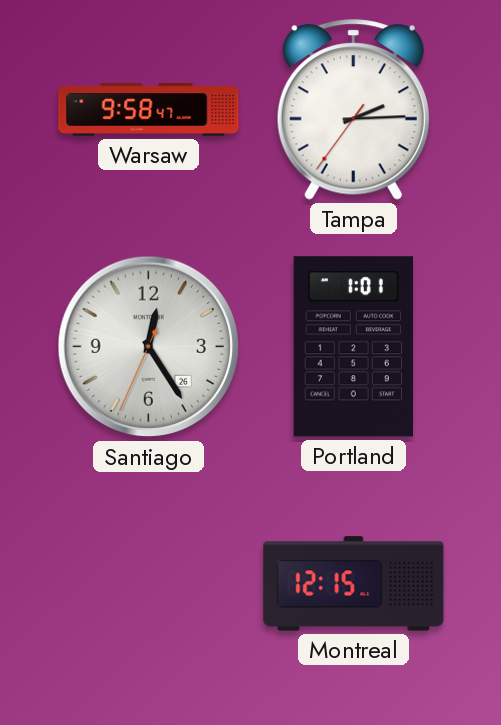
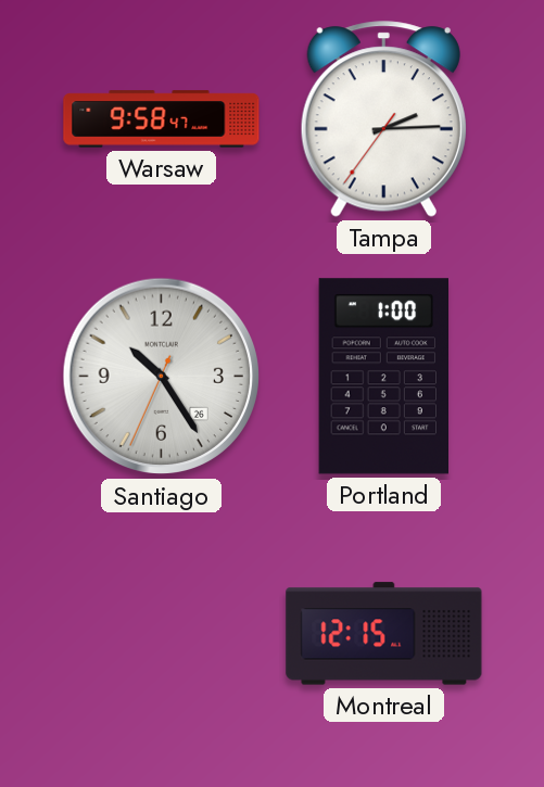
Santiago: 12:24 -> 10:24
Portland: 1:01 -> 1:00
